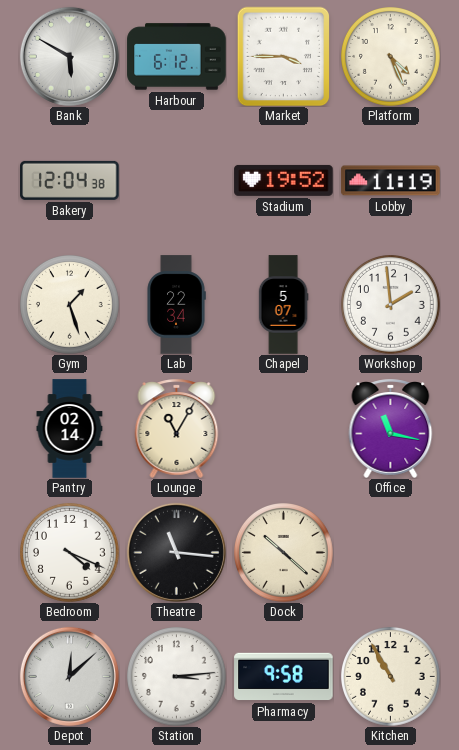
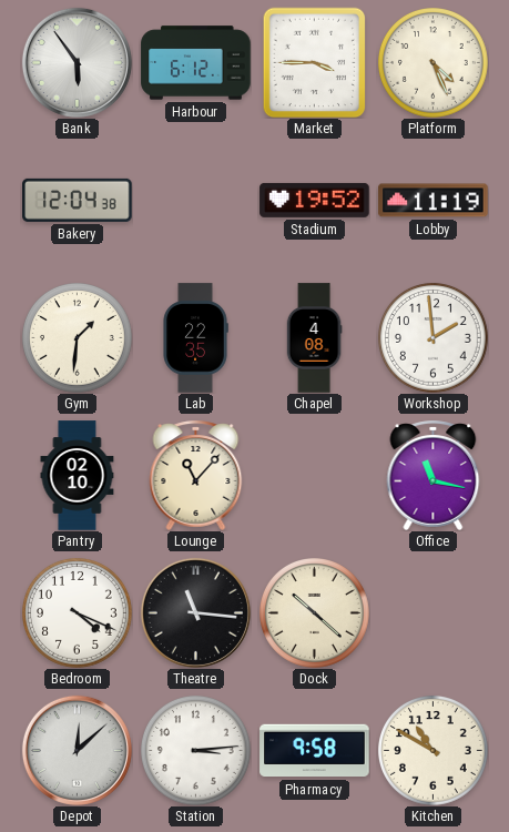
Bank: 5:50 -> 5:54
Gym: 1:27 -> 1:31
Lab: 22:34 -> 22:35
Chapel: 5:07 -> 4:08
Pantry: 02:14 -> 02:10
Lounge: 11:05 -> 11:07
Kitchen: 10:55 -> 10:50
